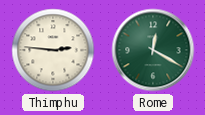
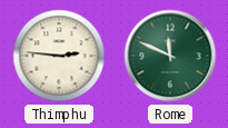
Rome: 12:20 -> 11:49
